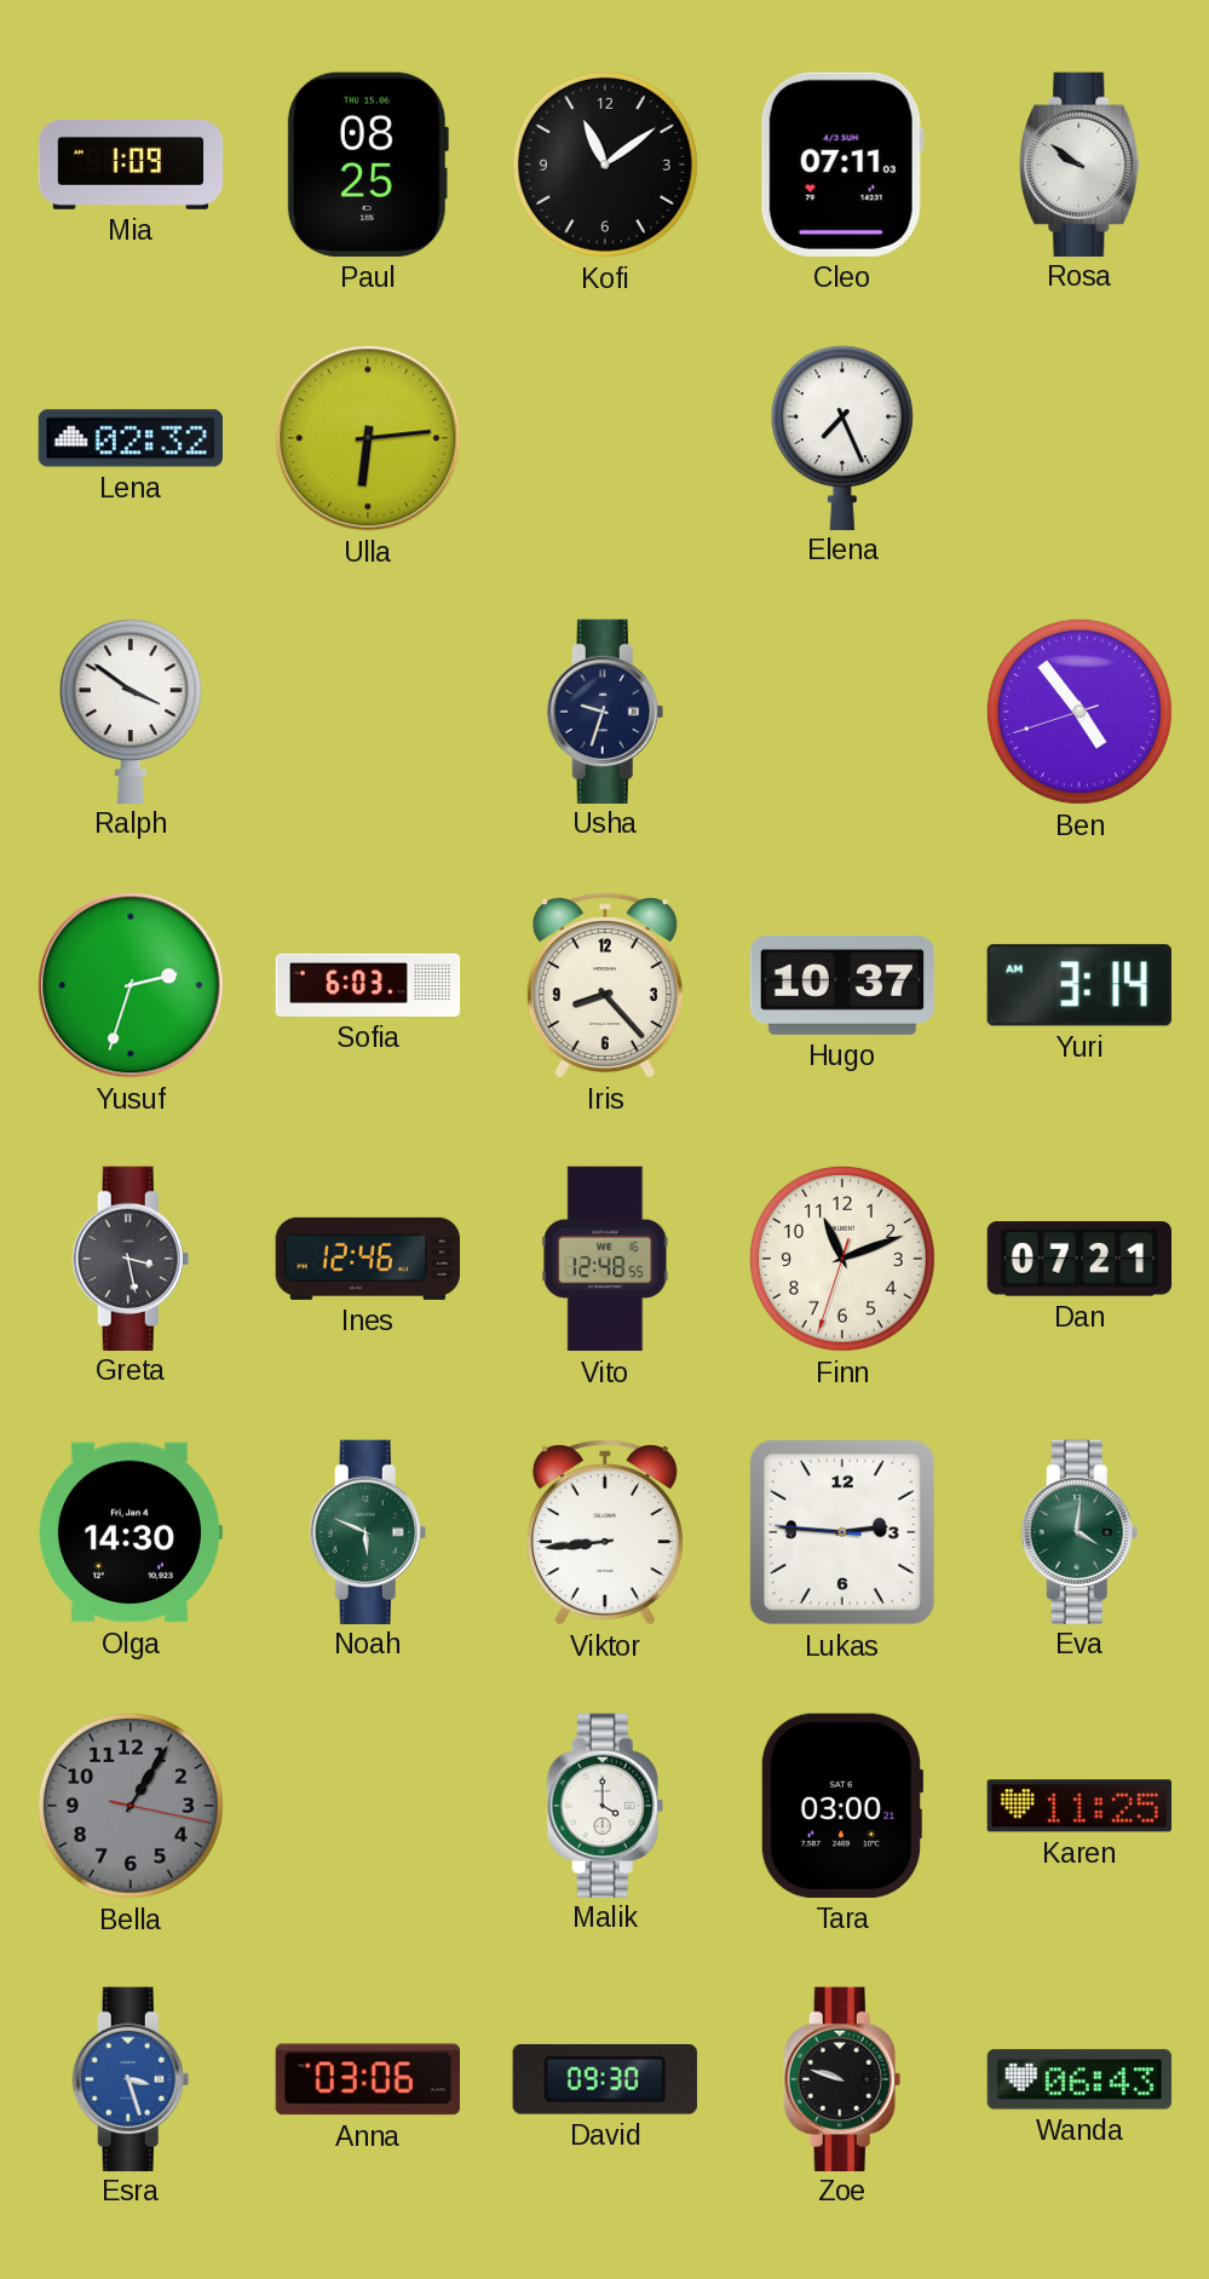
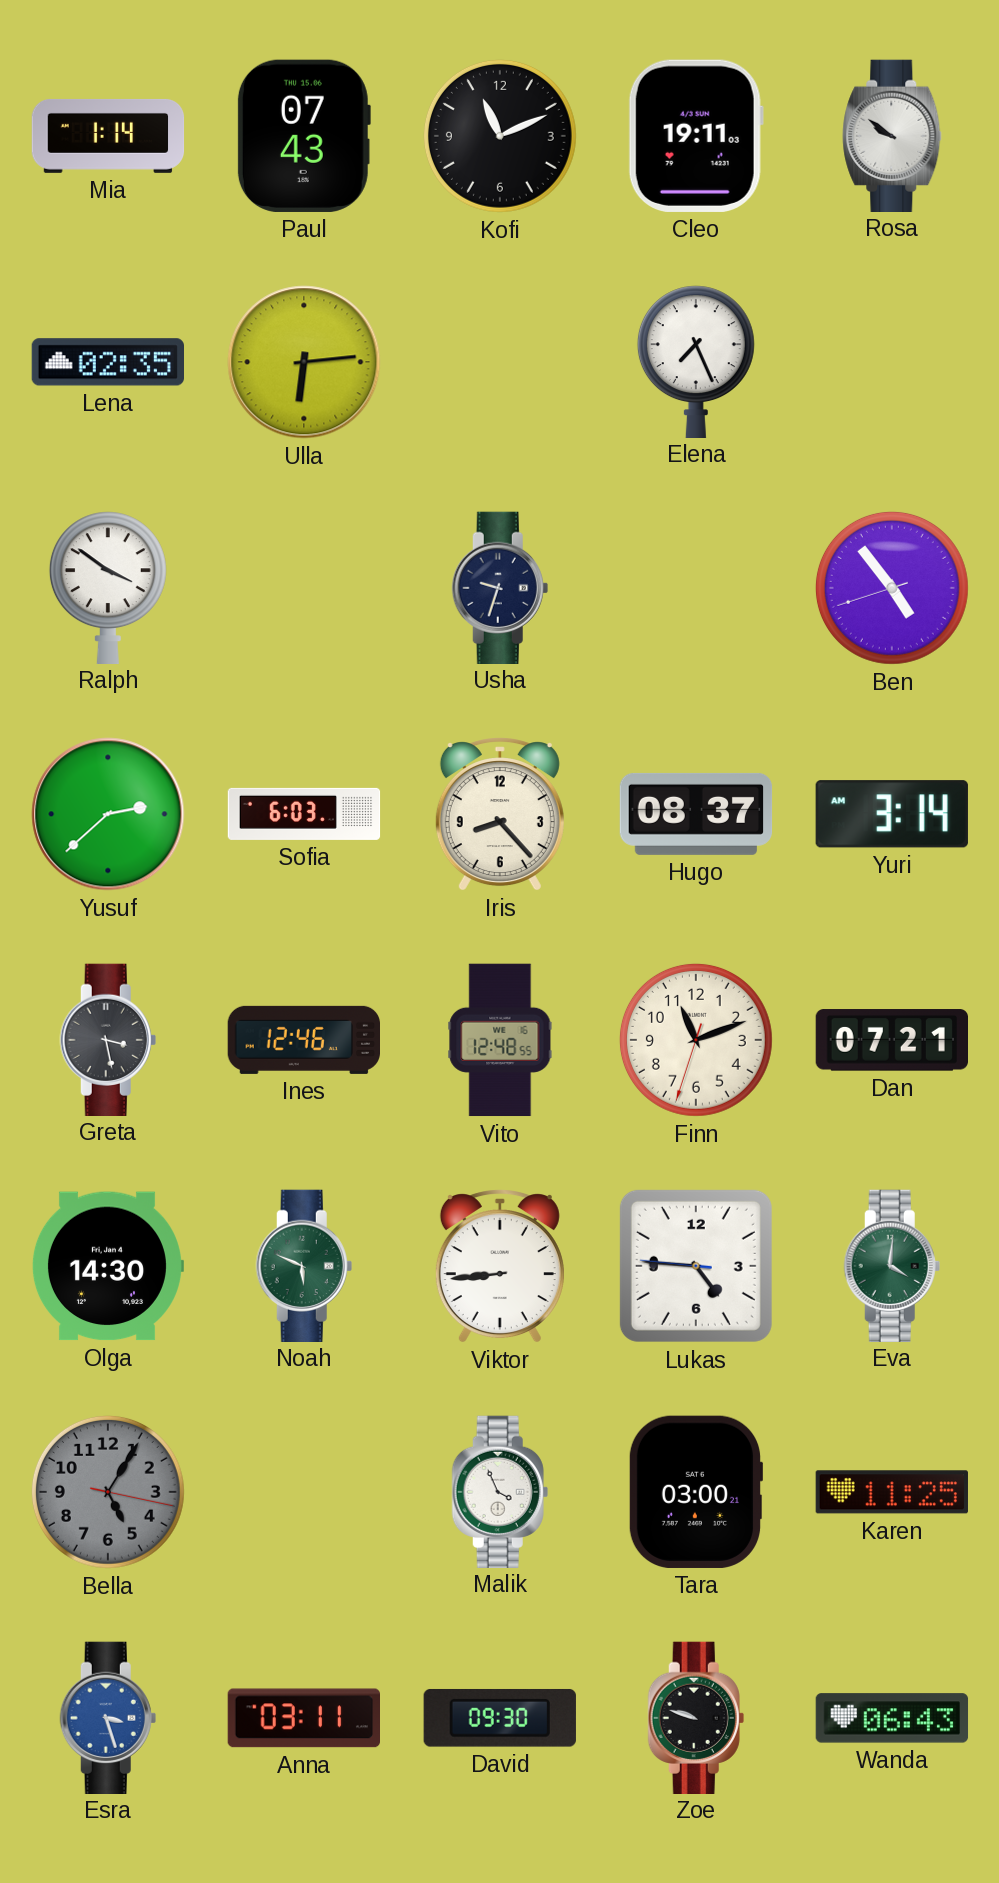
Mia: 1:09 -> 1:14
Paul: 08:25 -> 07:43
Kofi: 11:09 -> 11:11
Cleo: 07:11 -> 19:11
Lena: 02:32 -> 02:35
Yusuf: 2:33 -> 2:38
Hugo: 10:37 -> 08:37
Lukas: 2:45 -> 4:45
Bella: 1:05 -> 5:05
Malik: 4:00 -> 3:56
Anna: 03:06 -> 03:11
